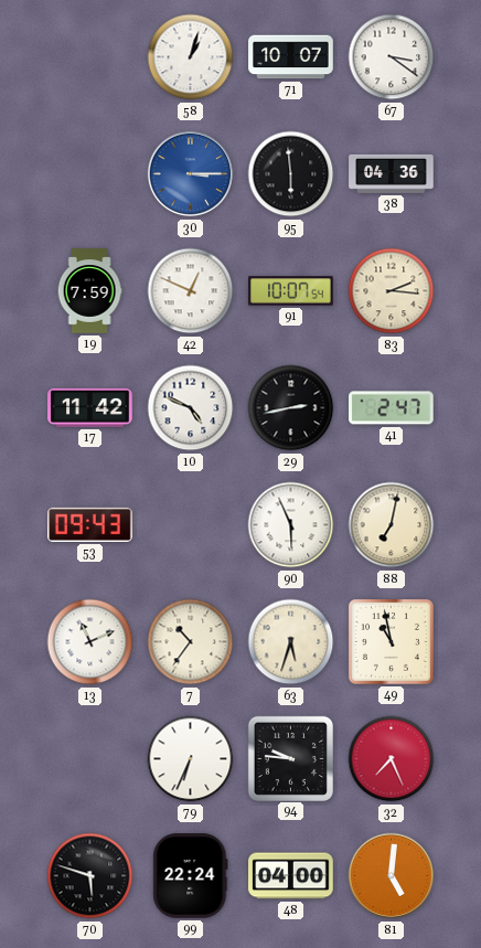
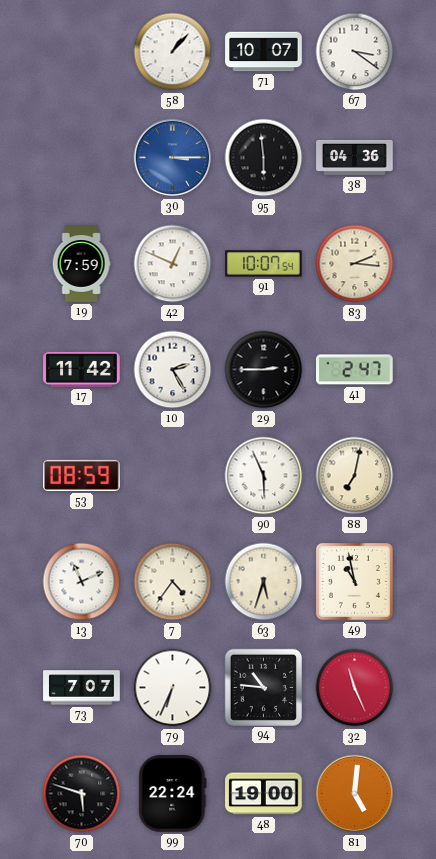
58: 1:03 -> 1:07
10: 4:49 -> 2:25
29: 2:43 -> 2:45
53: 09:43 -> 08:59
7: 10:36 -> 4:36
73: none -> 7:07
94: 9:46 -> 10:46
32: 7:26 -> 11:26
48: 04:00 -> 19:00
